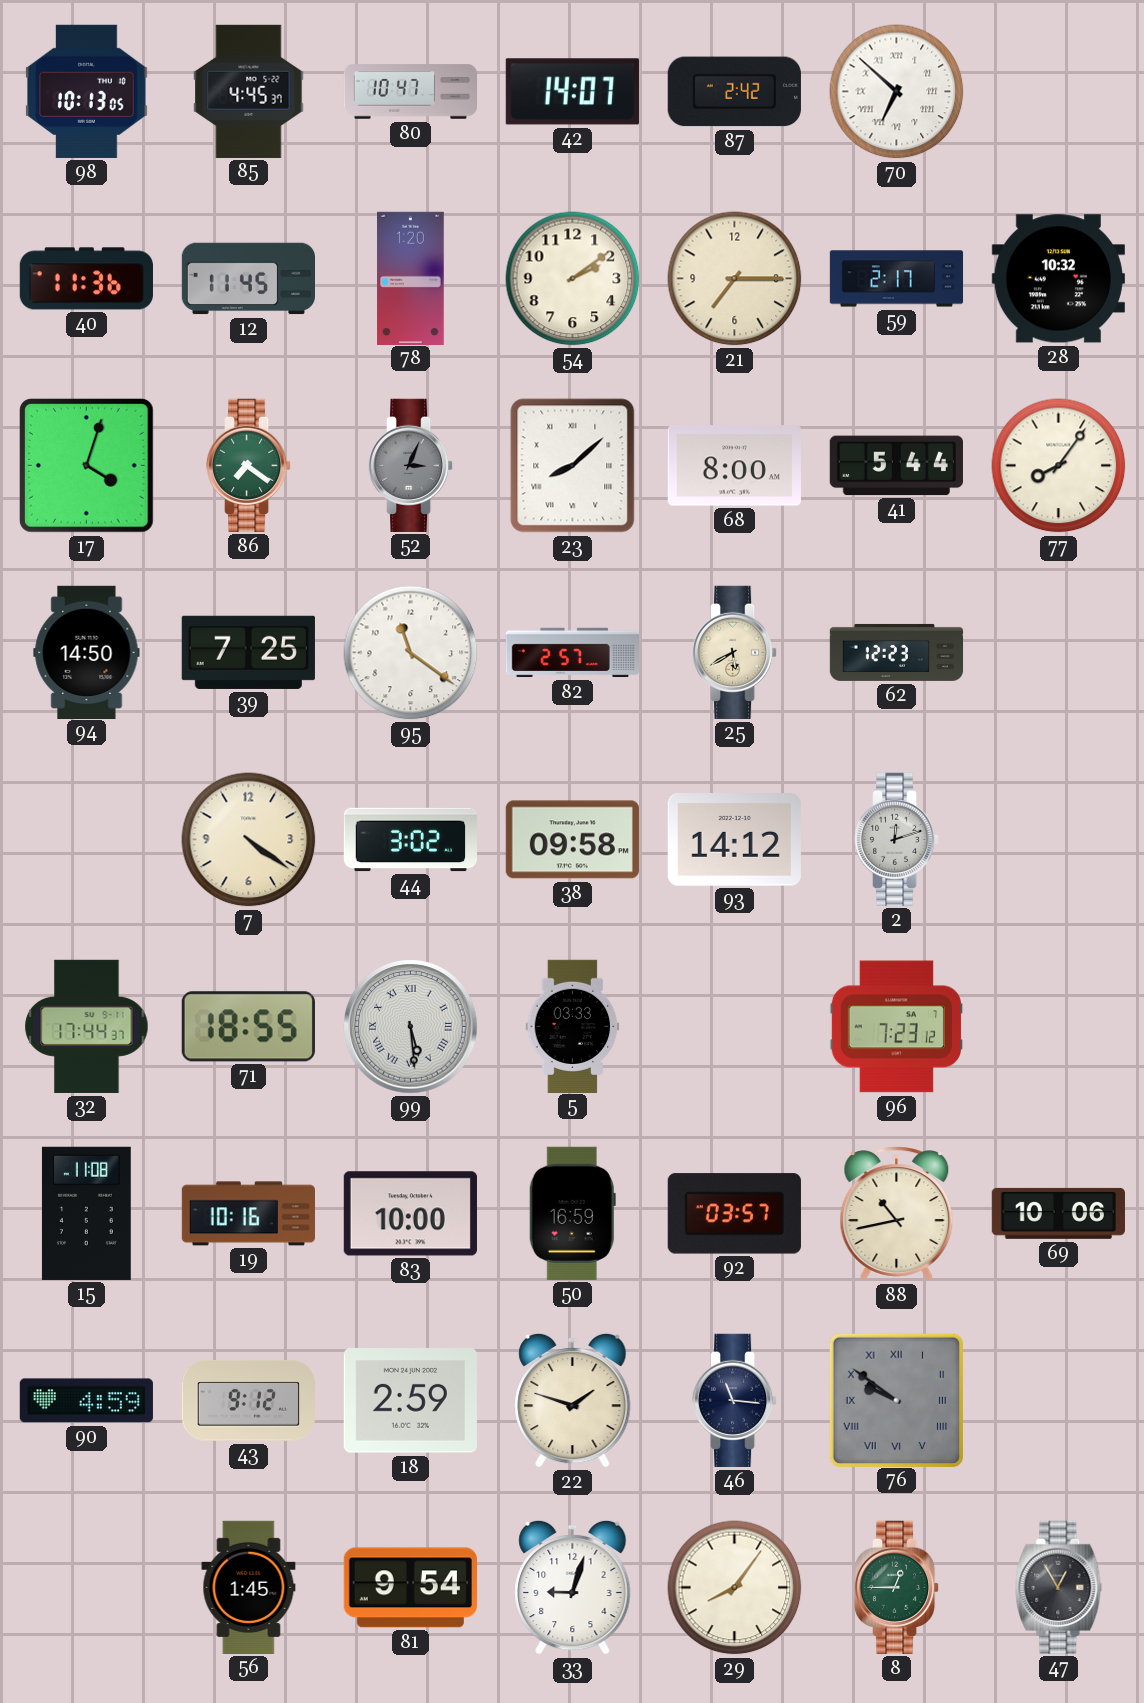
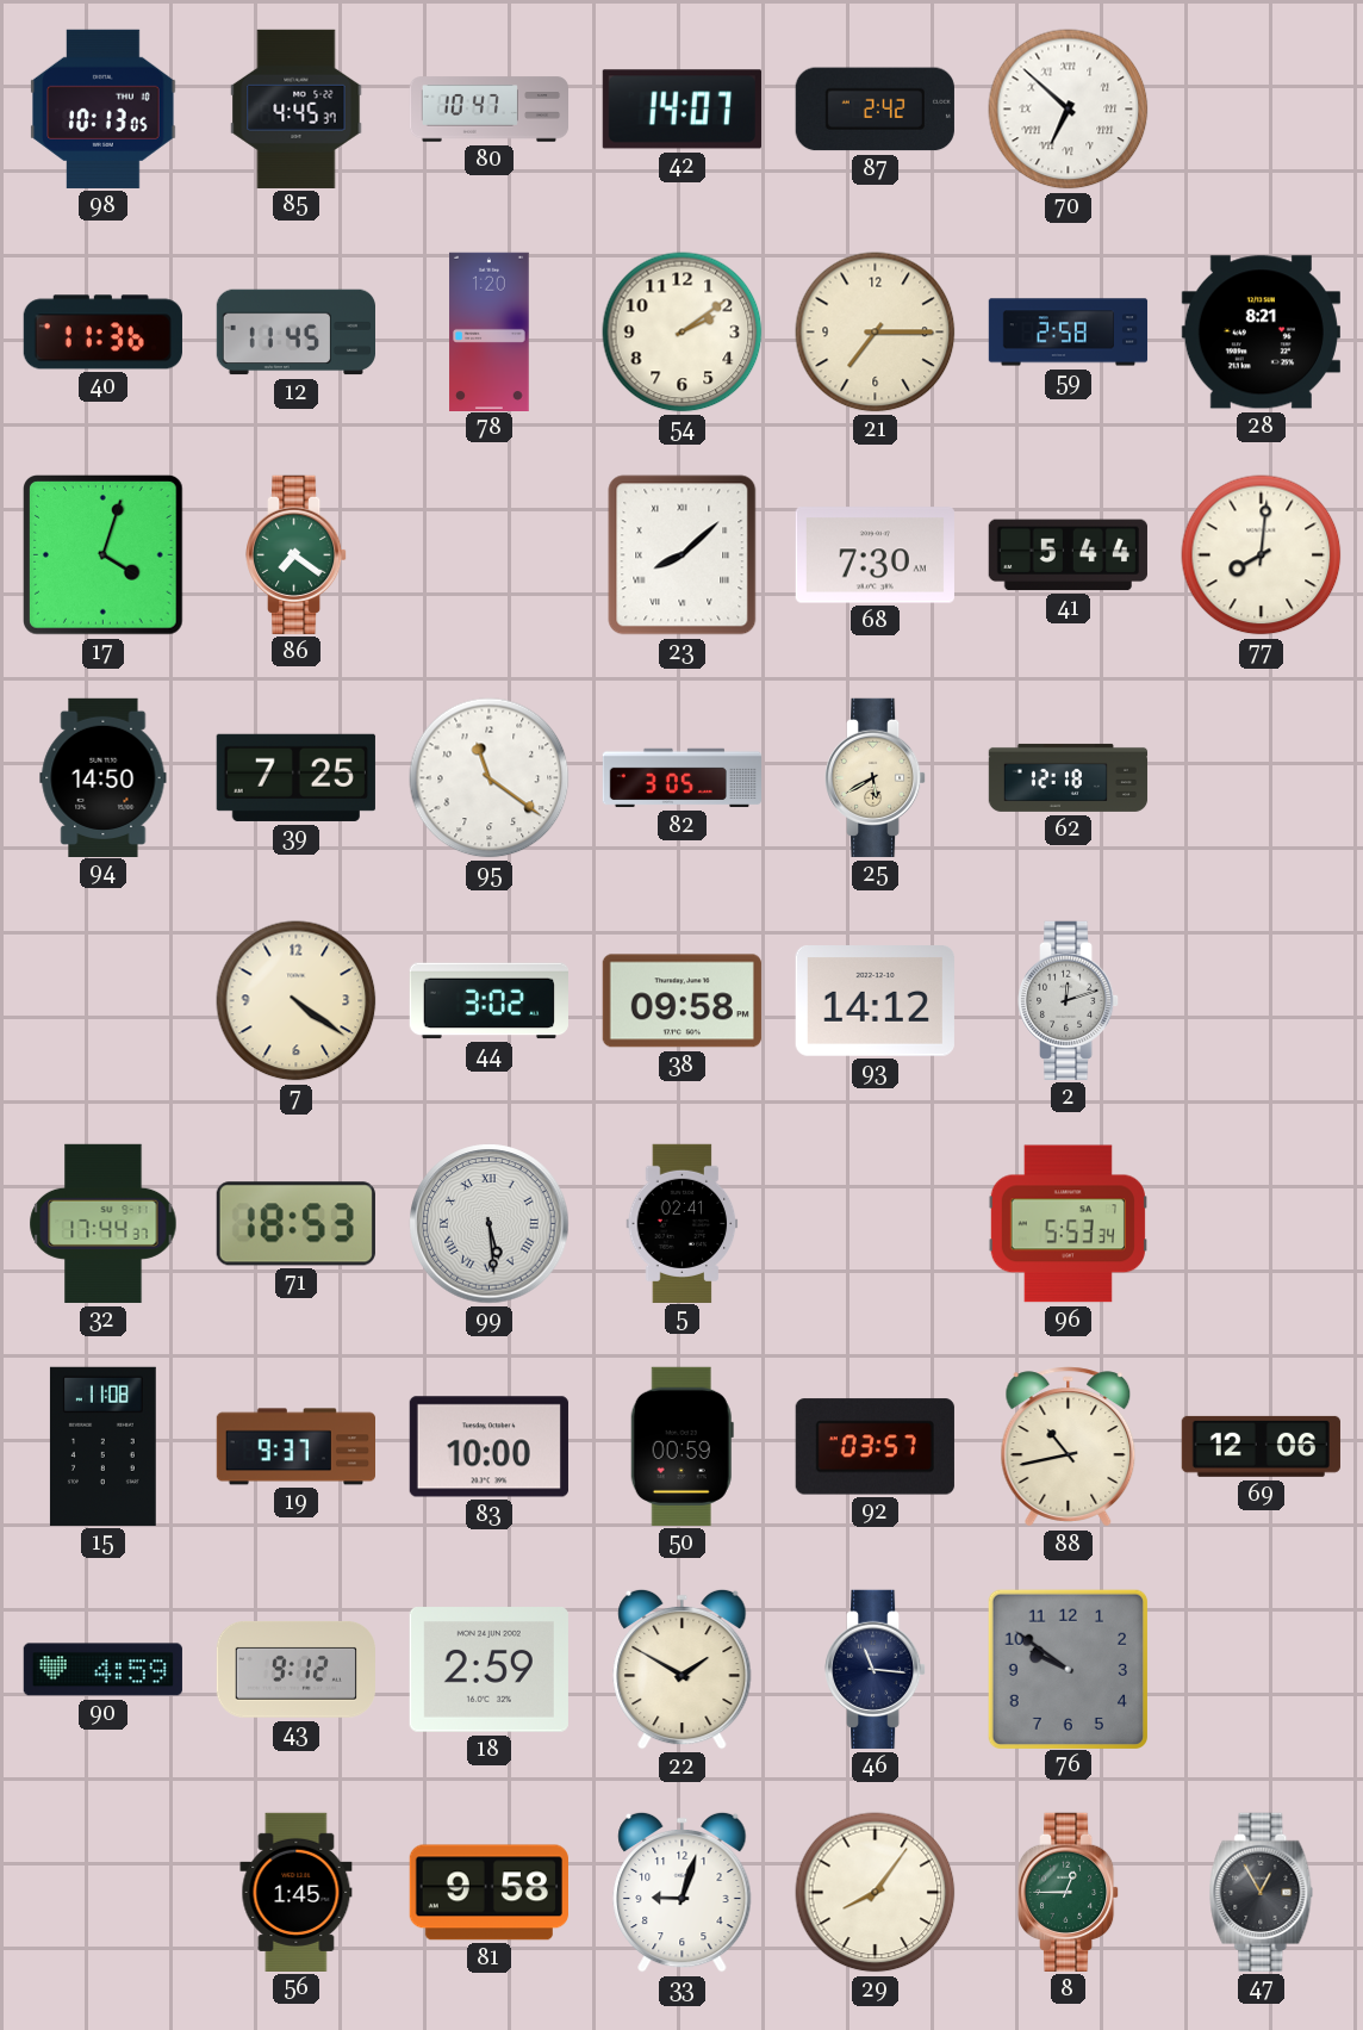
59: 2:17 -> 2:58
28: 10:32 -> 8:21
52: 3:04 -> none
68: 8:00 -> 7:30
77: 8:06 -> 8:01
82: 2:57 -> 3:05
62: 12:23 -> 12:18
71: 18:55 -> 18:53
5: 03:33 -> 02:41
96: 7:23 -> 5:53
19: 10:16 -> 9:37
50: 16:59 -> 00:59
69: 10:06 -> 12:06
22: 1:48 -> 1:50
76 numerals: Roman -> Arabic
81: 9:54 -> 9:58
